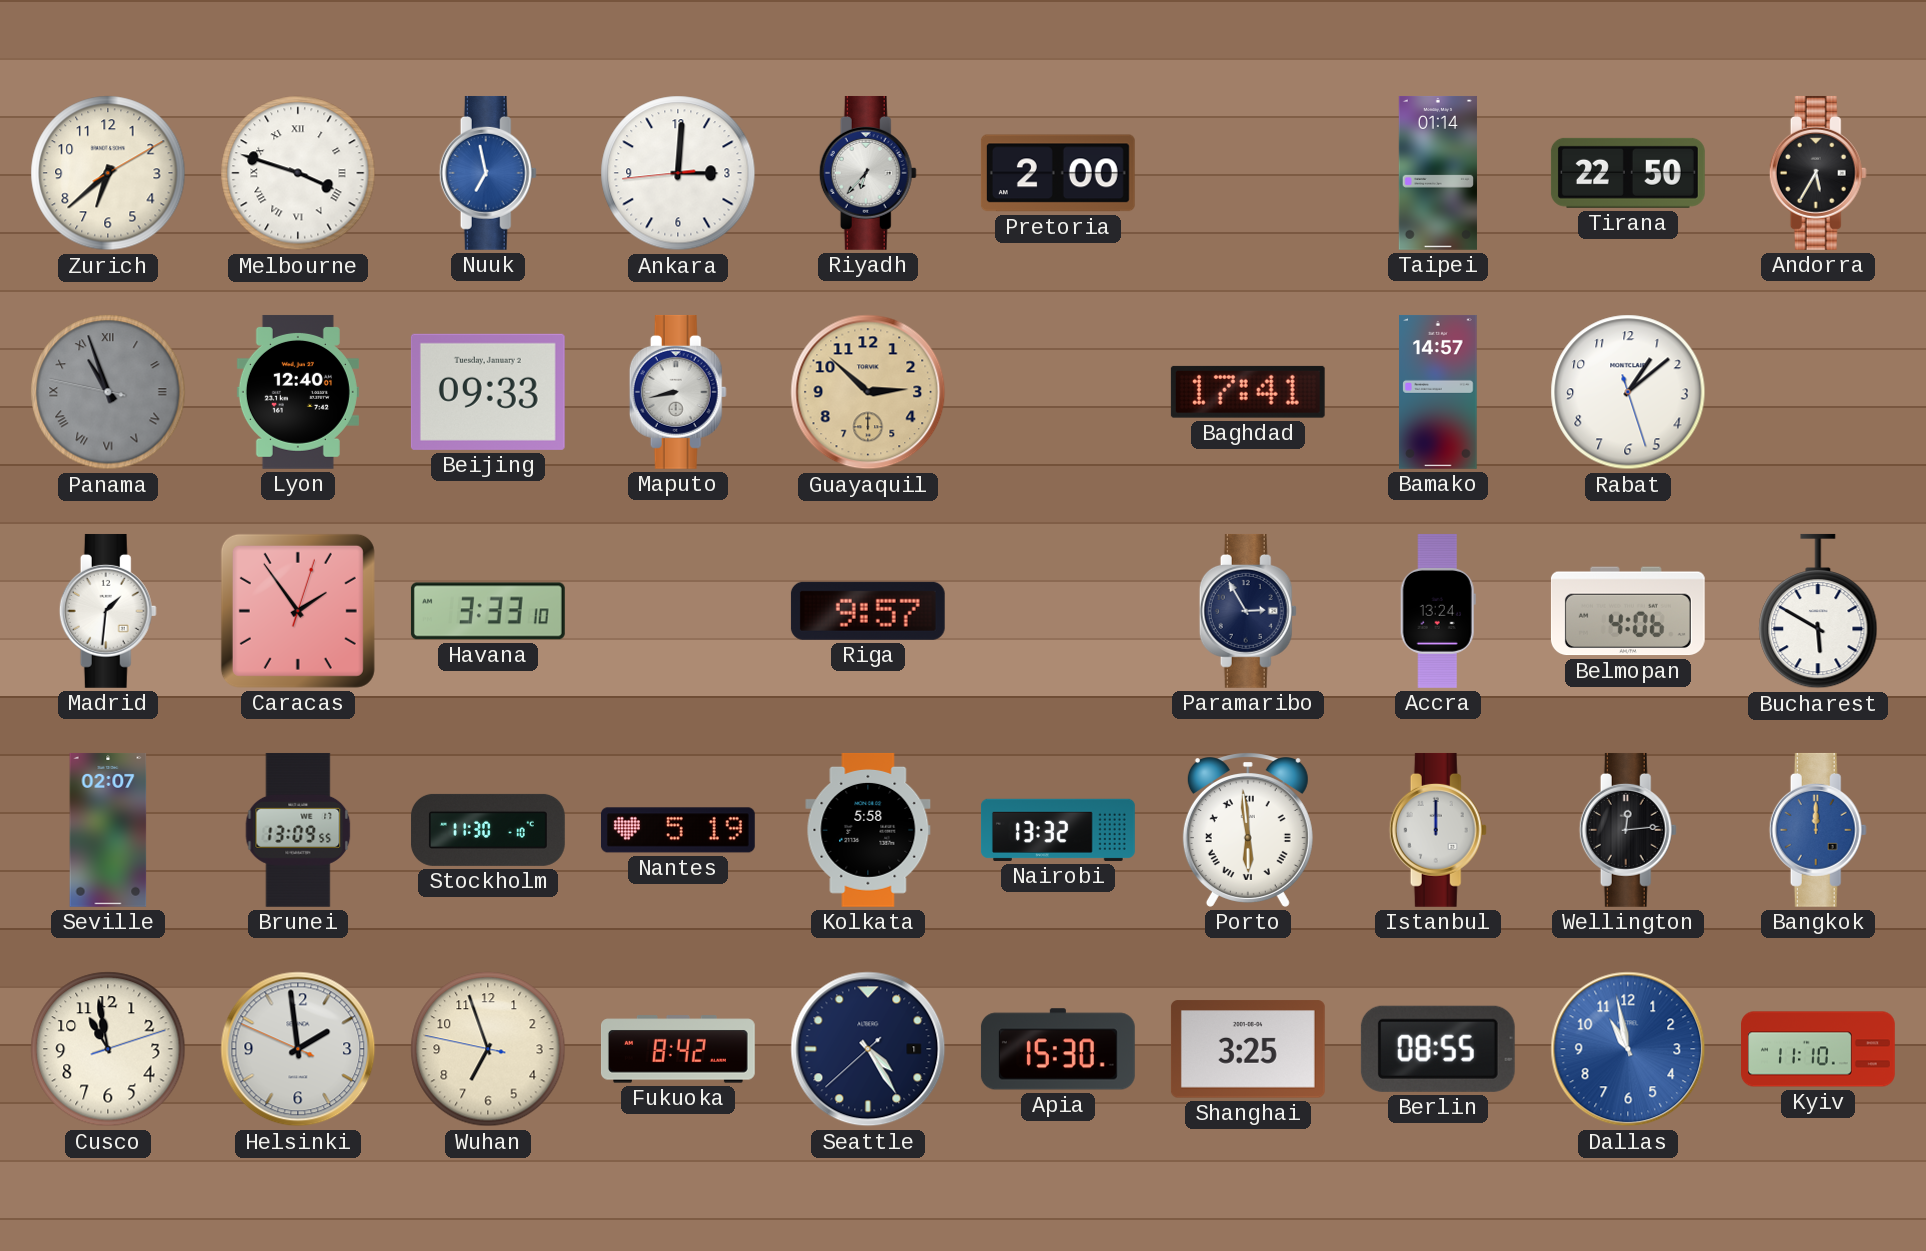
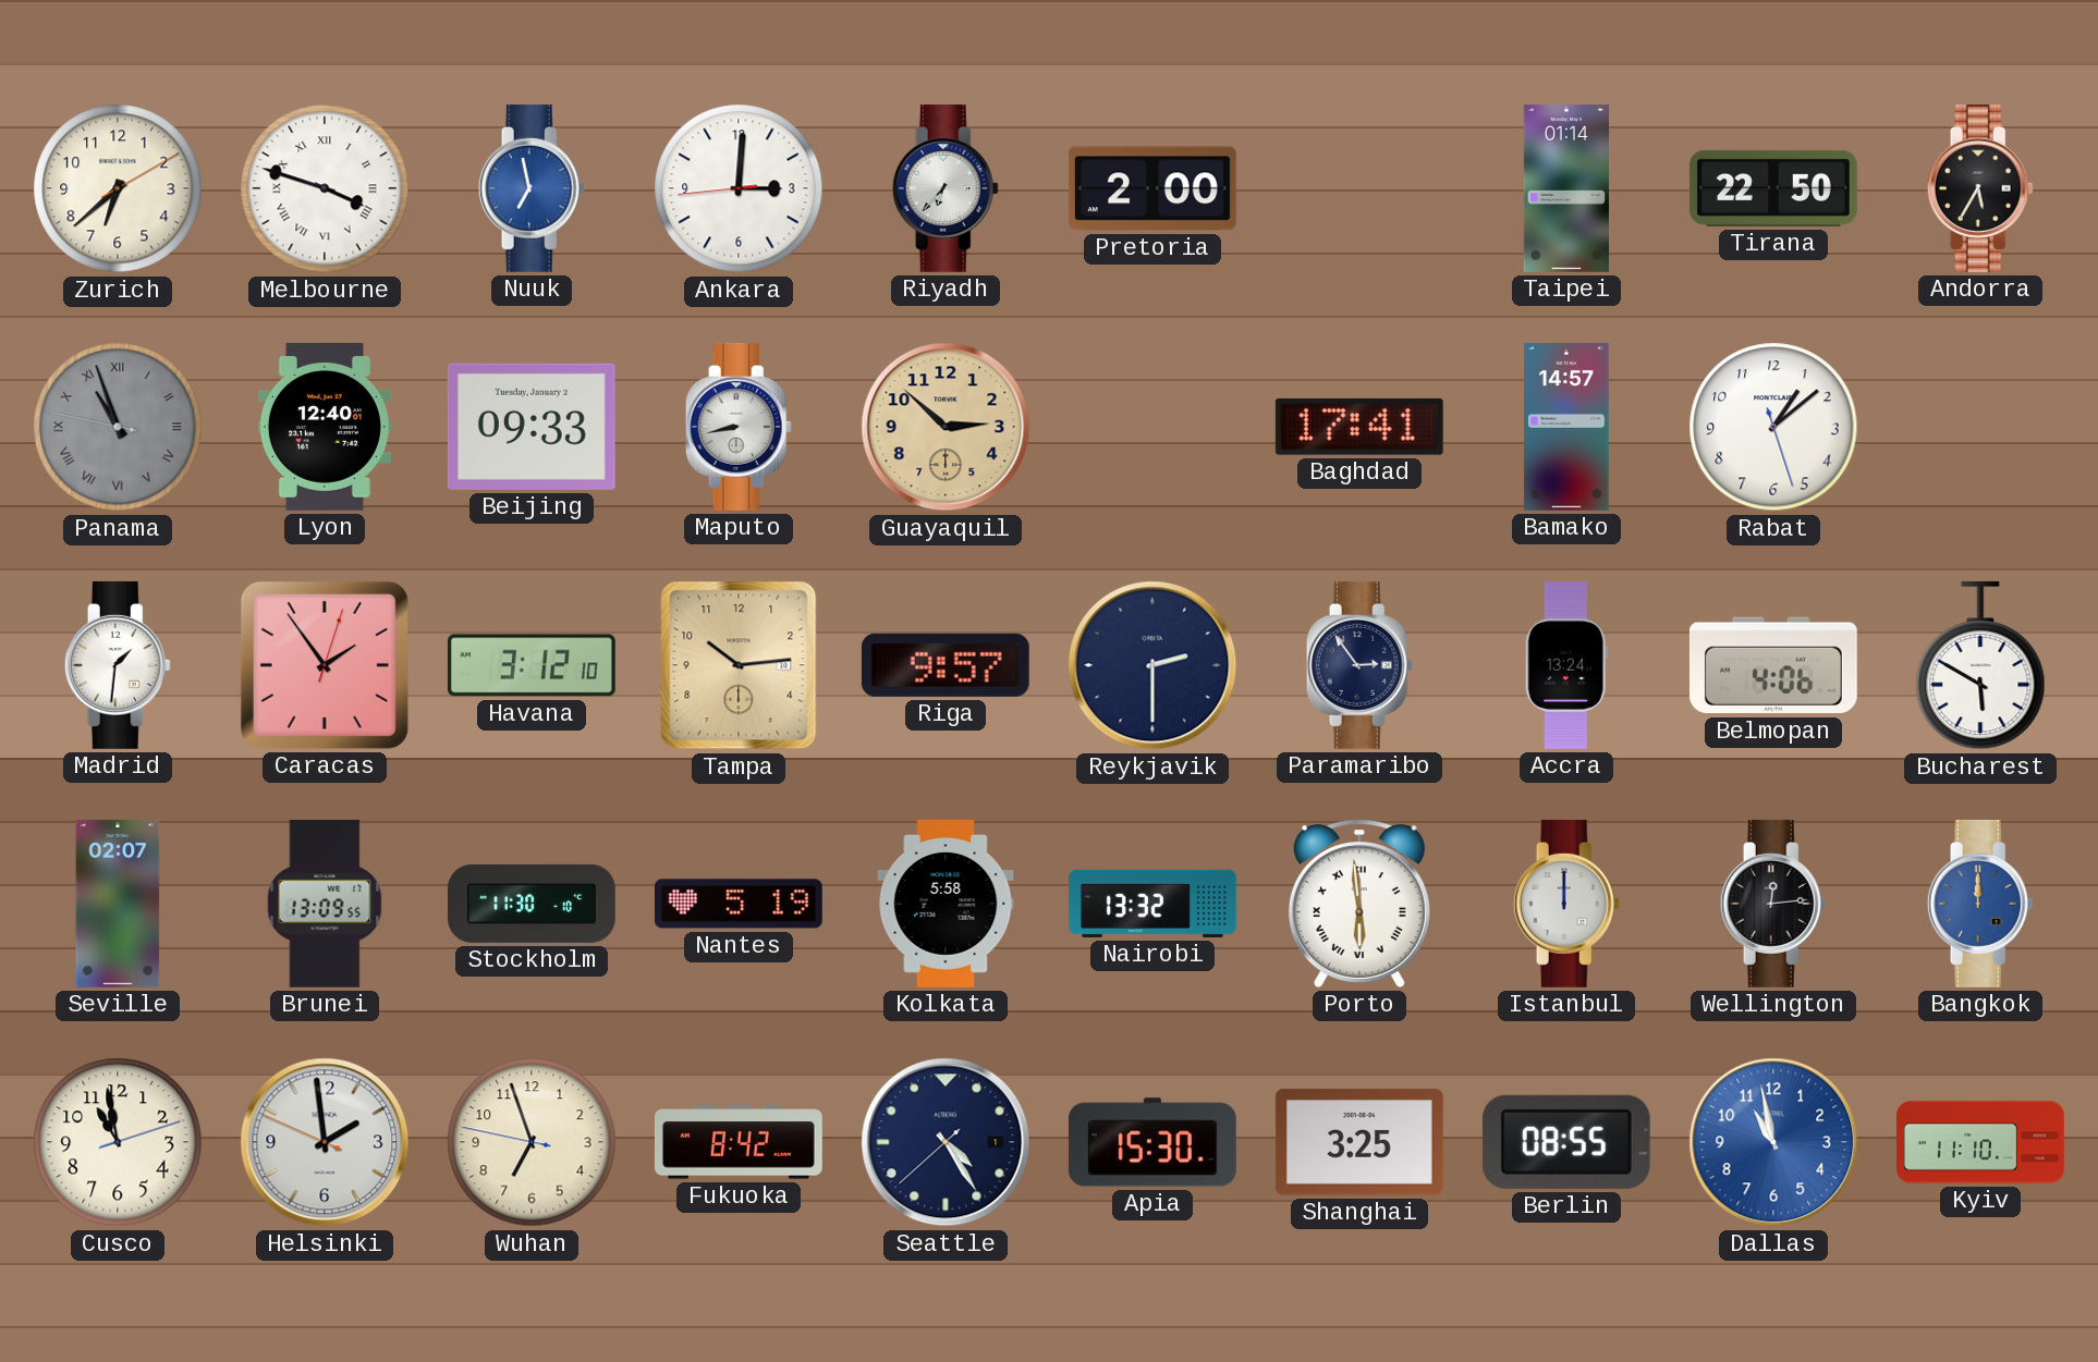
Havana: 3:33 -> 3:12
Tampa: none -> 10:14
Reykjavik: none -> 2:30
Paramaribo: 2:55 -> 2:54
